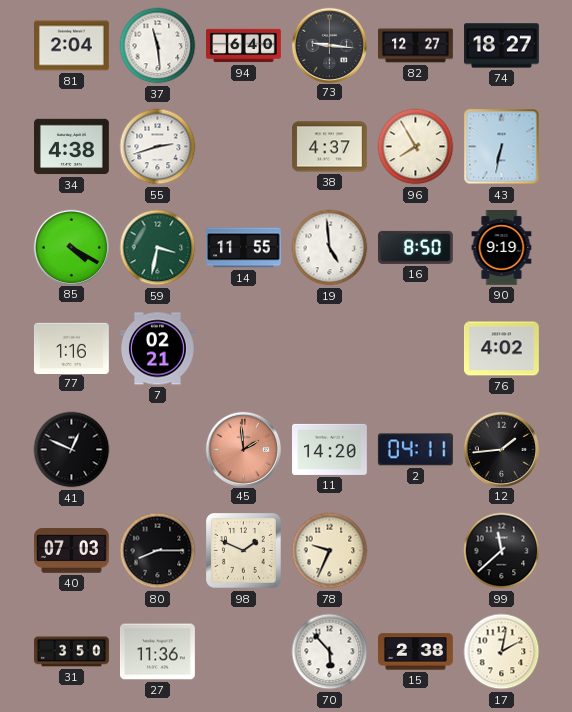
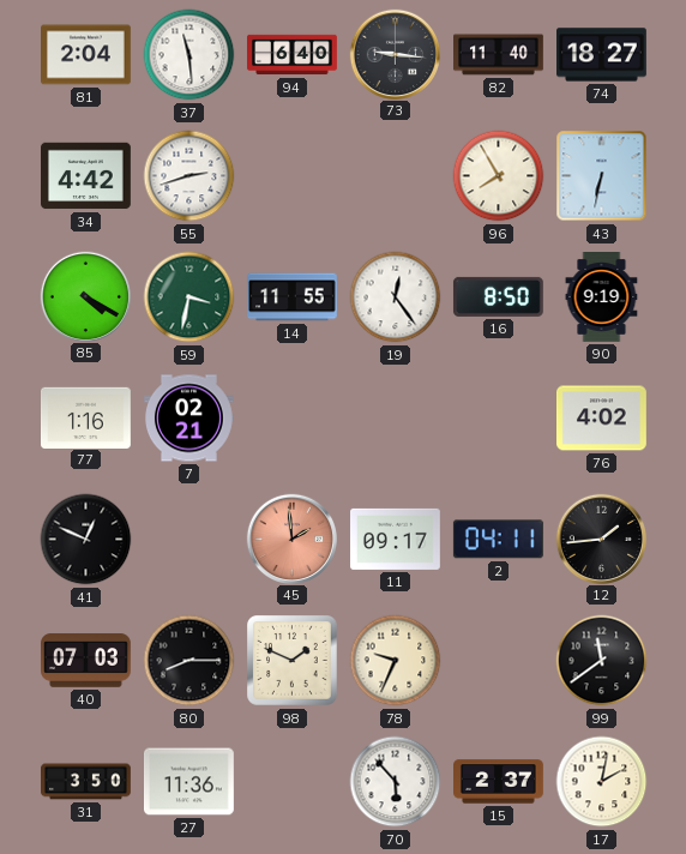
82: 12:27 -> 11:40
34: 4:38 -> 4:42
38: 4:37 -> none
19: 4:59 -> 12:24
11: 14:20 -> 09:17
99: 11:38 -> 11:39
15: 2:38 -> 2:37
